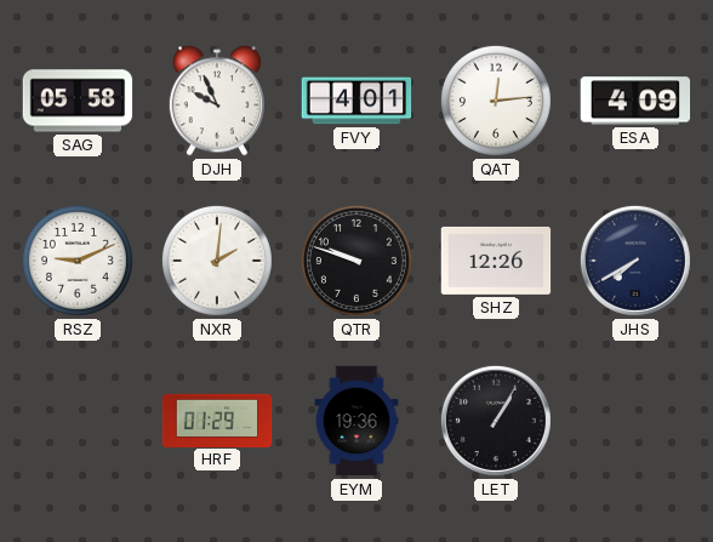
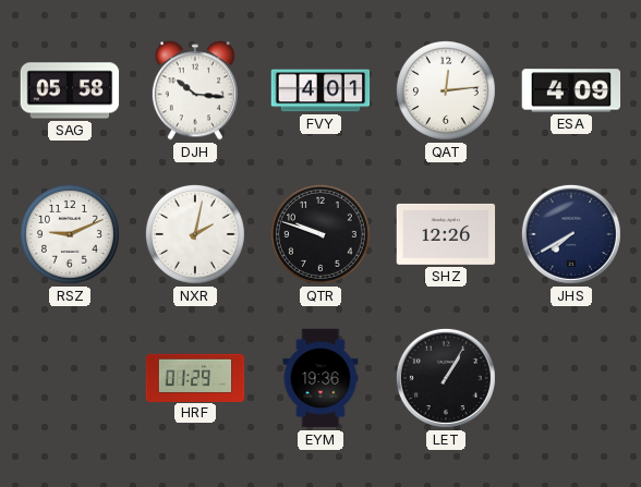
DJH: 9:56 -> 10:16
NXR: 2:01 -> 2:02
